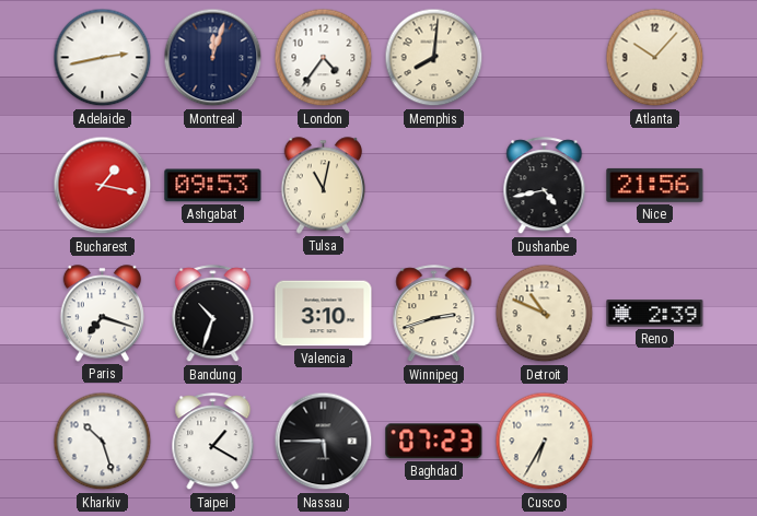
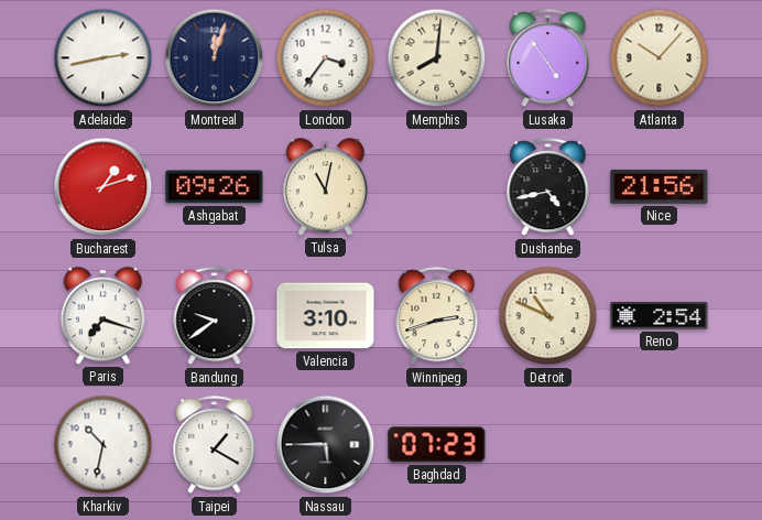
London: 4:36 -> 3:36
Lusaka: none -> 4:54
Bucharest: 1:17 -> 1:12
Ashgabat: 09:53 -> 09:26
Bandung: 10:33 -> 9:39
Reno: 2:39 -> 2:54
Kharkiv: 10:27 -> 10:32
Cusco: 6:35 -> none
